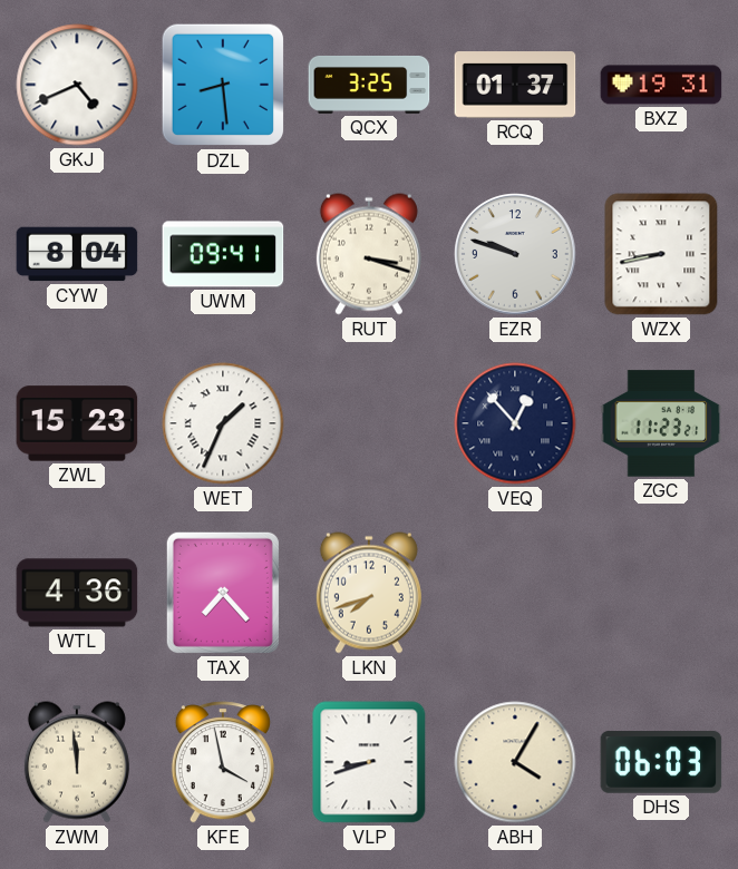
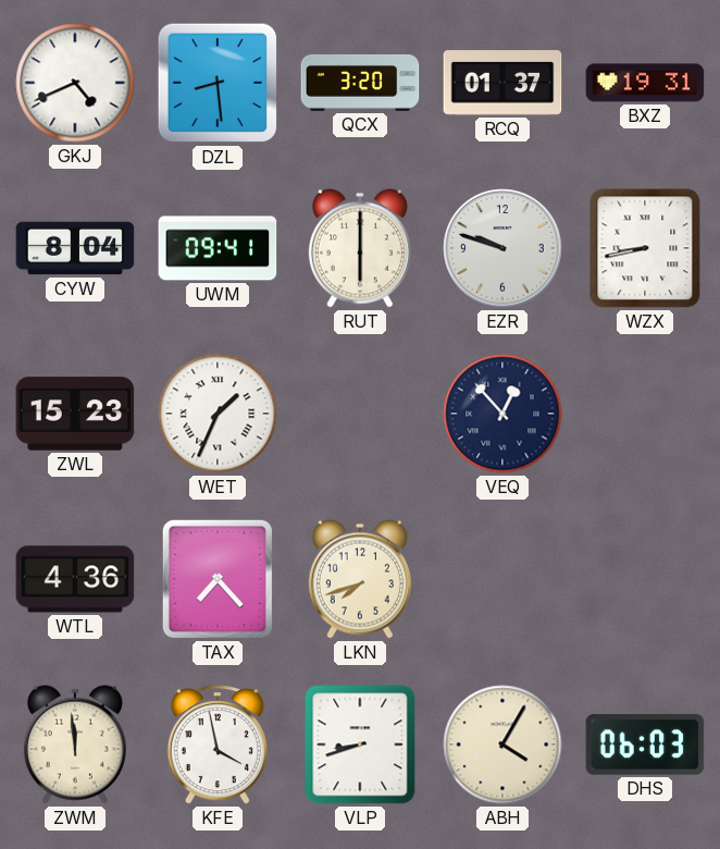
QCX: 3:25 -> 3:20
RUT: 3:18 -> 6:00
ZGC: 11:23 -> none
